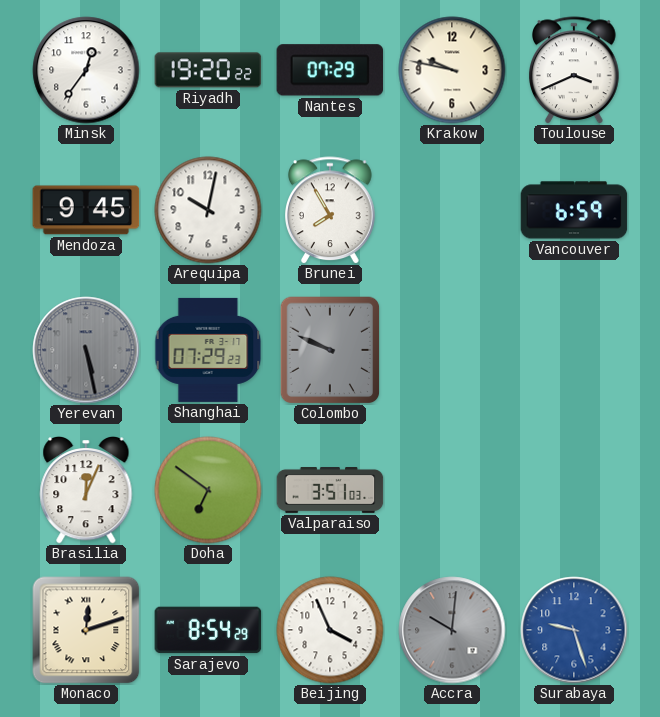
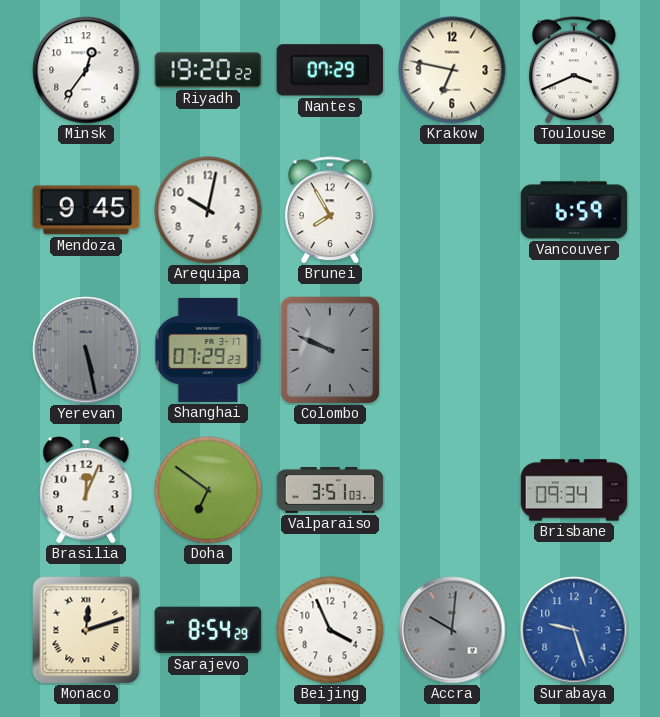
Krakow: 9:47 -> 6:47
Brisbane: none -> 09:34
